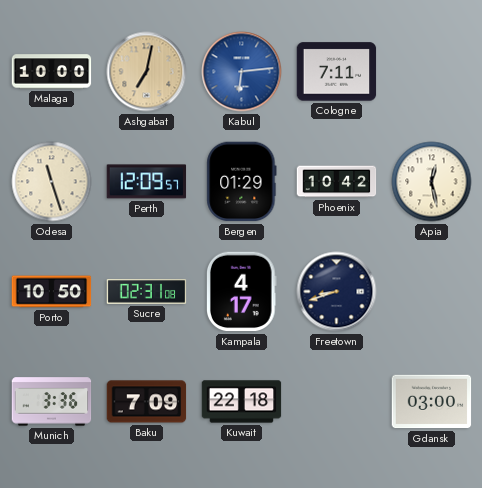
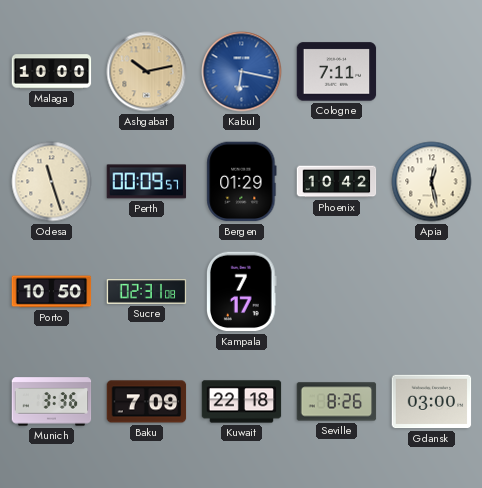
Ashgabat: 7:02 -> 10:13
Kabul: 6:14 -> 6:17
Perth: 12:09 -> 00:09
Kampala: 4:17 -> 7:17
Freetown: 8:42 -> none
Seville: none -> 8:26
